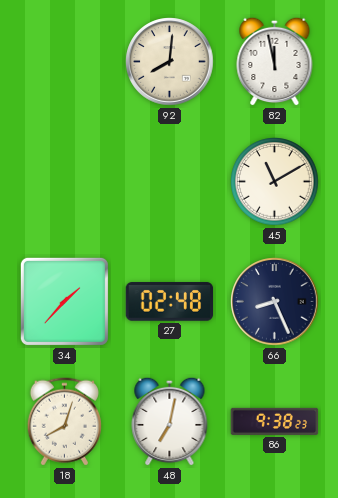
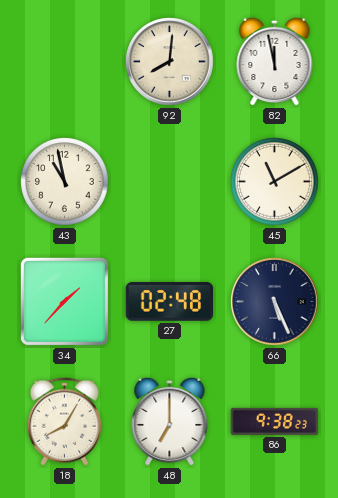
43: none -> 10:58
66: 8:26 -> 5:26
18: 8:03 -> 8:05
48: 7:02 -> 7:00
